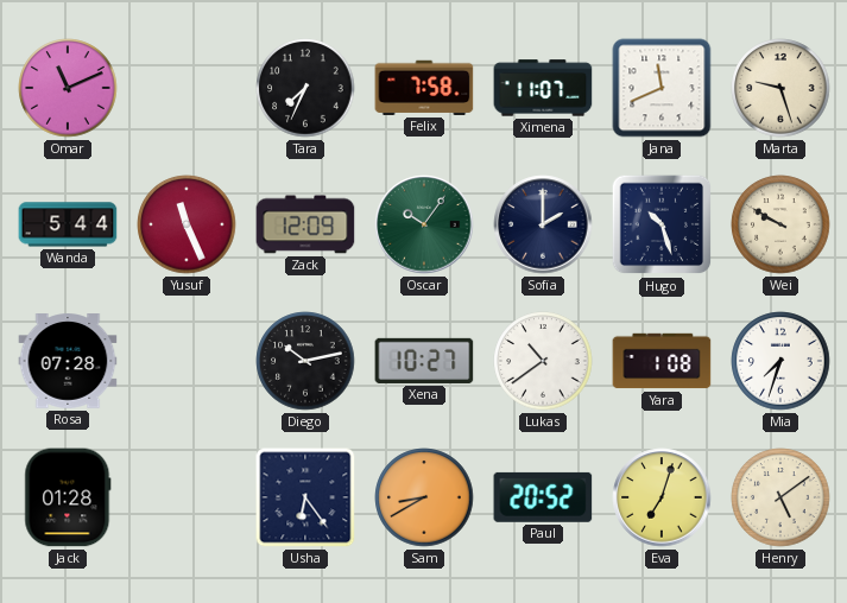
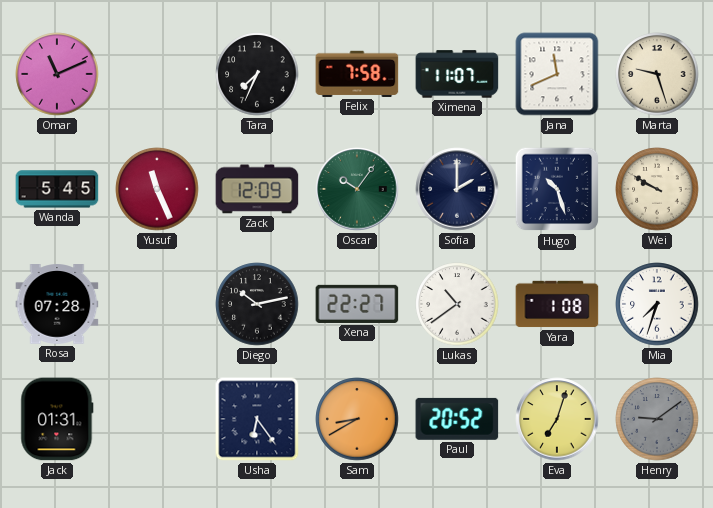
Wanda: 5:44 -> 5:45
Xena: 10:27 -> 22:27
Jack: 01:28 -> 01:31
Henry: 5:09 -> 9:09
Henry dial: cream -> grey
